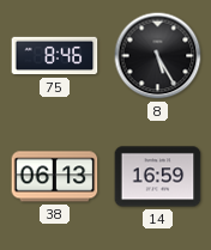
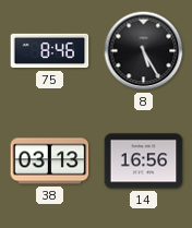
38: 06:13 -> 03:13
14: 16:59 -> 16:56
